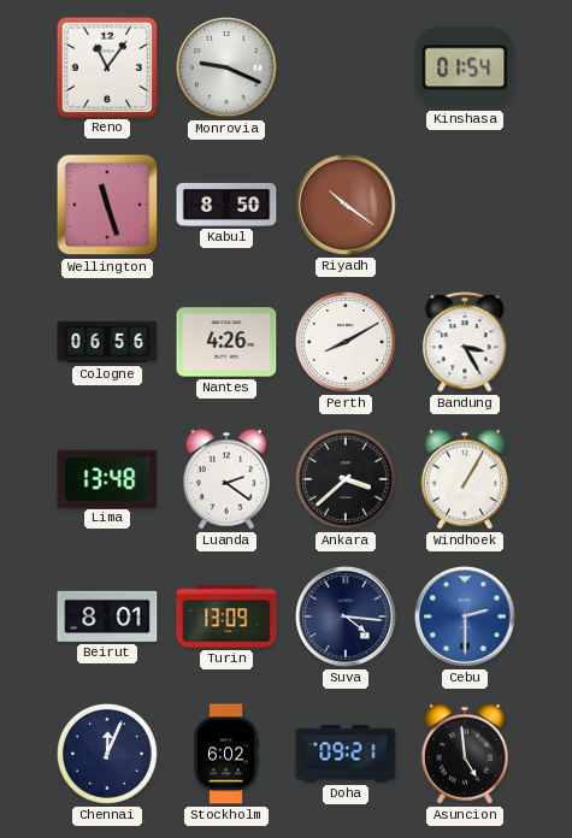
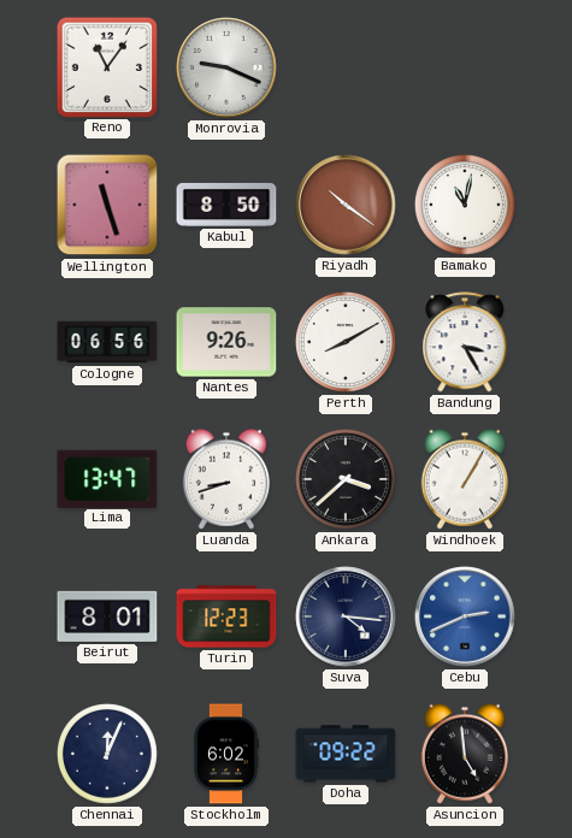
Kinshasa: 01:54 -> none
Bamako: none -> 11:02
Nantes: 4:26 -> 9:26
Lima: 13:48 -> 13:47
Luanda: 2:21 -> 8:42
Turin: 13:09 -> 12:23
Cebu: 2:30 -> 2:41
Doha: 09:21 -> 09:22
